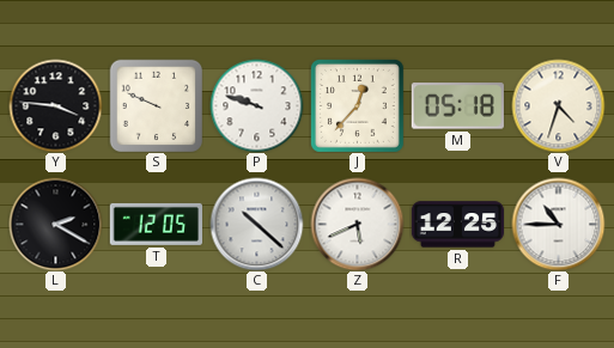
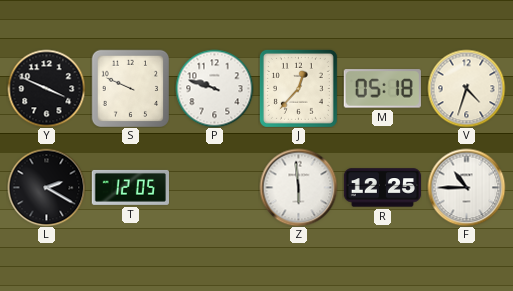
Y: 3:46 -> 3:49
C: 10:22 -> none
Z: 5:41 -> 5:59
